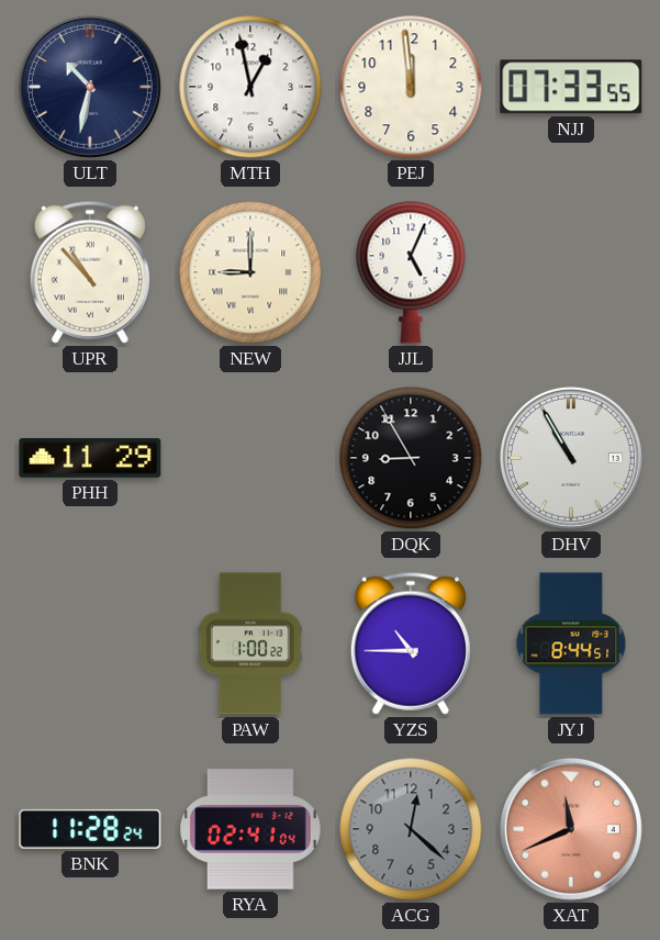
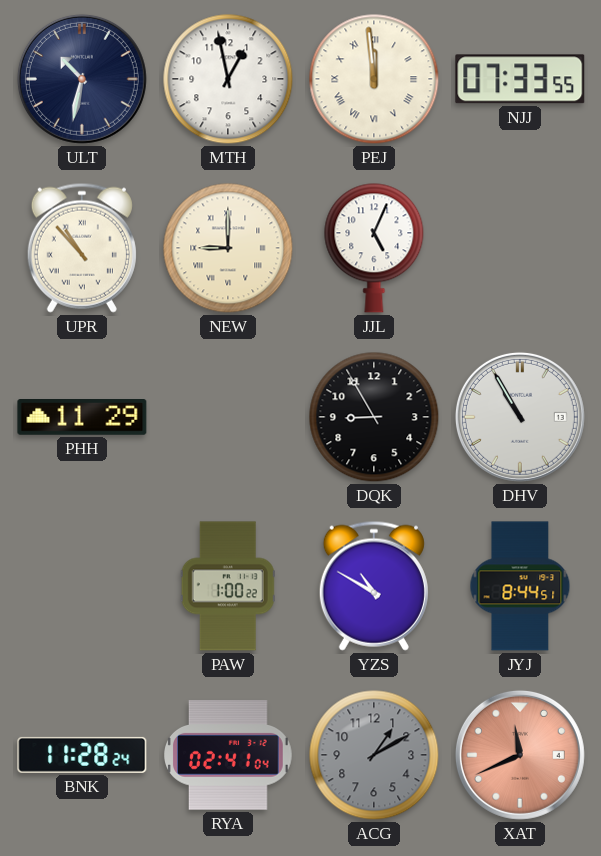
PEJ numerals: Arabic -> Roman
YZS: 10:45 -> 10:50
ACG: 12:22 -> 1:10
